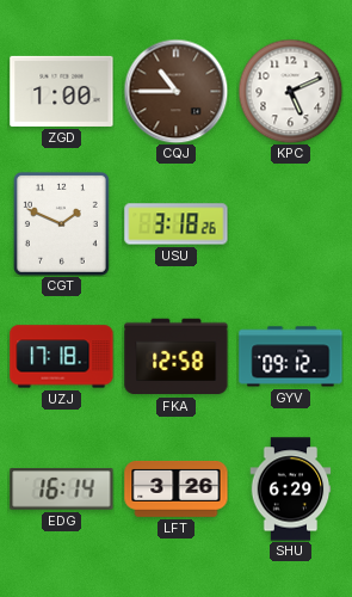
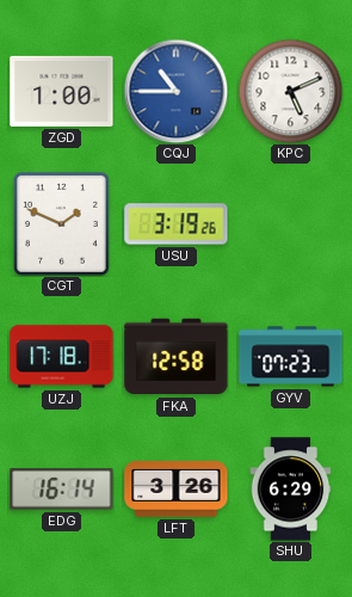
CQJ dial: brown -> blue
USU: 3:18 -> 3:19
GYV: 09:12 -> 07:23
